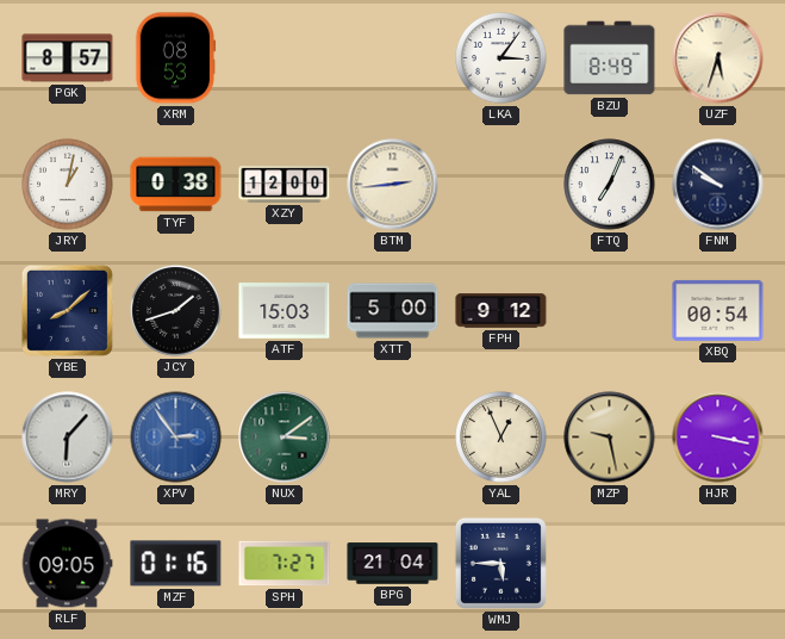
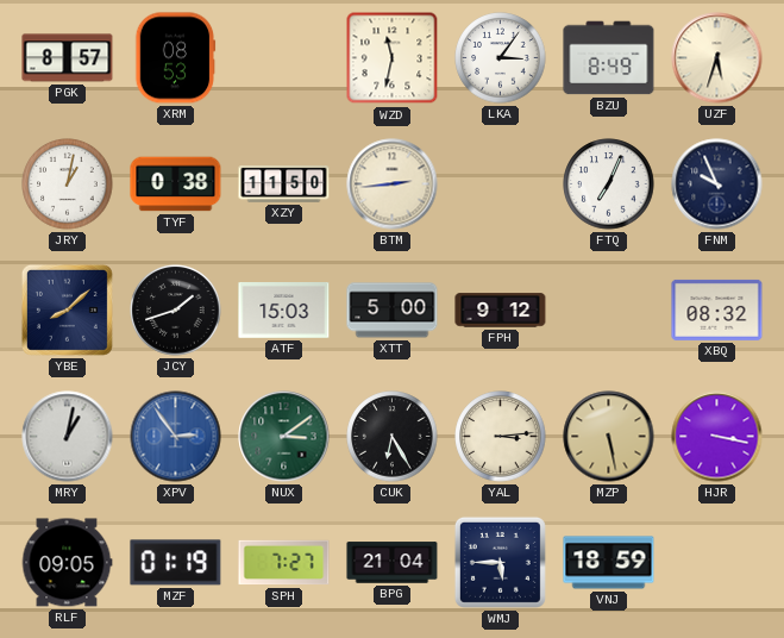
WZD: none -> 11:32
XZY: 12:00 -> 11:50
FNM: 9:51 -> 9:56
XBQ: 00:54 -> 08:32
MRY: 6:07 -> 1:02
CUK: none -> 6:25
YAL: 12:56 -> 3:14
MZP: 9:28 -> 5:28
MZF: 01:16 -> 01:19
VNJ: none -> 18:59
